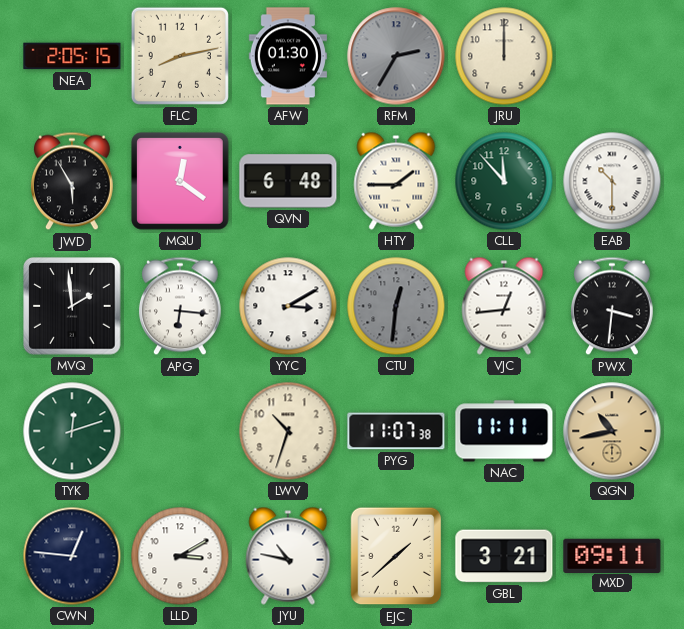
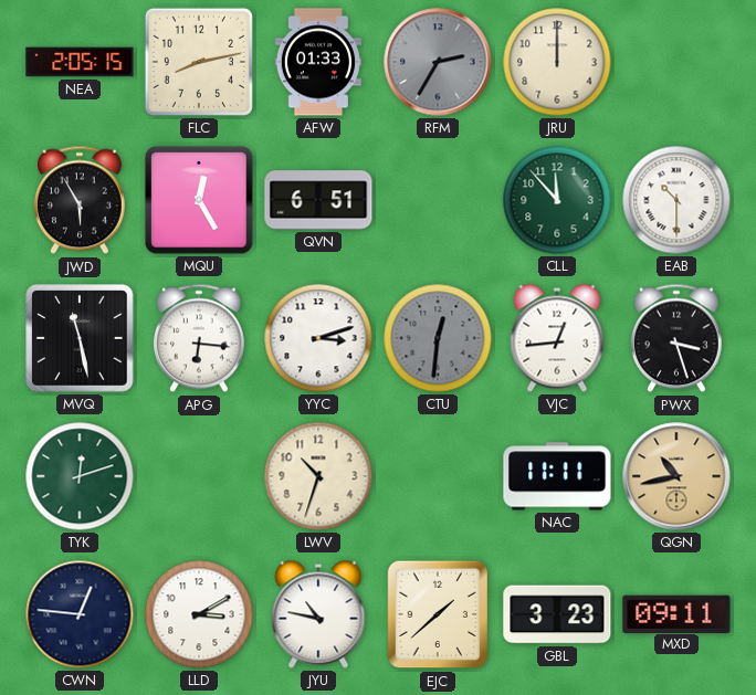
AFW: 01:30 -> 01:33
MQU: 12:21 -> 12:25
QVN: 6:48 -> 6:51
HTY: 1:45 -> none
MVQ: 1:59 -> 11:28
YYC: 3:10 -> 3:12
PWX: 3:31 -> 3:27
PYG: 11:07 -> none
GBL: 3:21 -> 3:23
